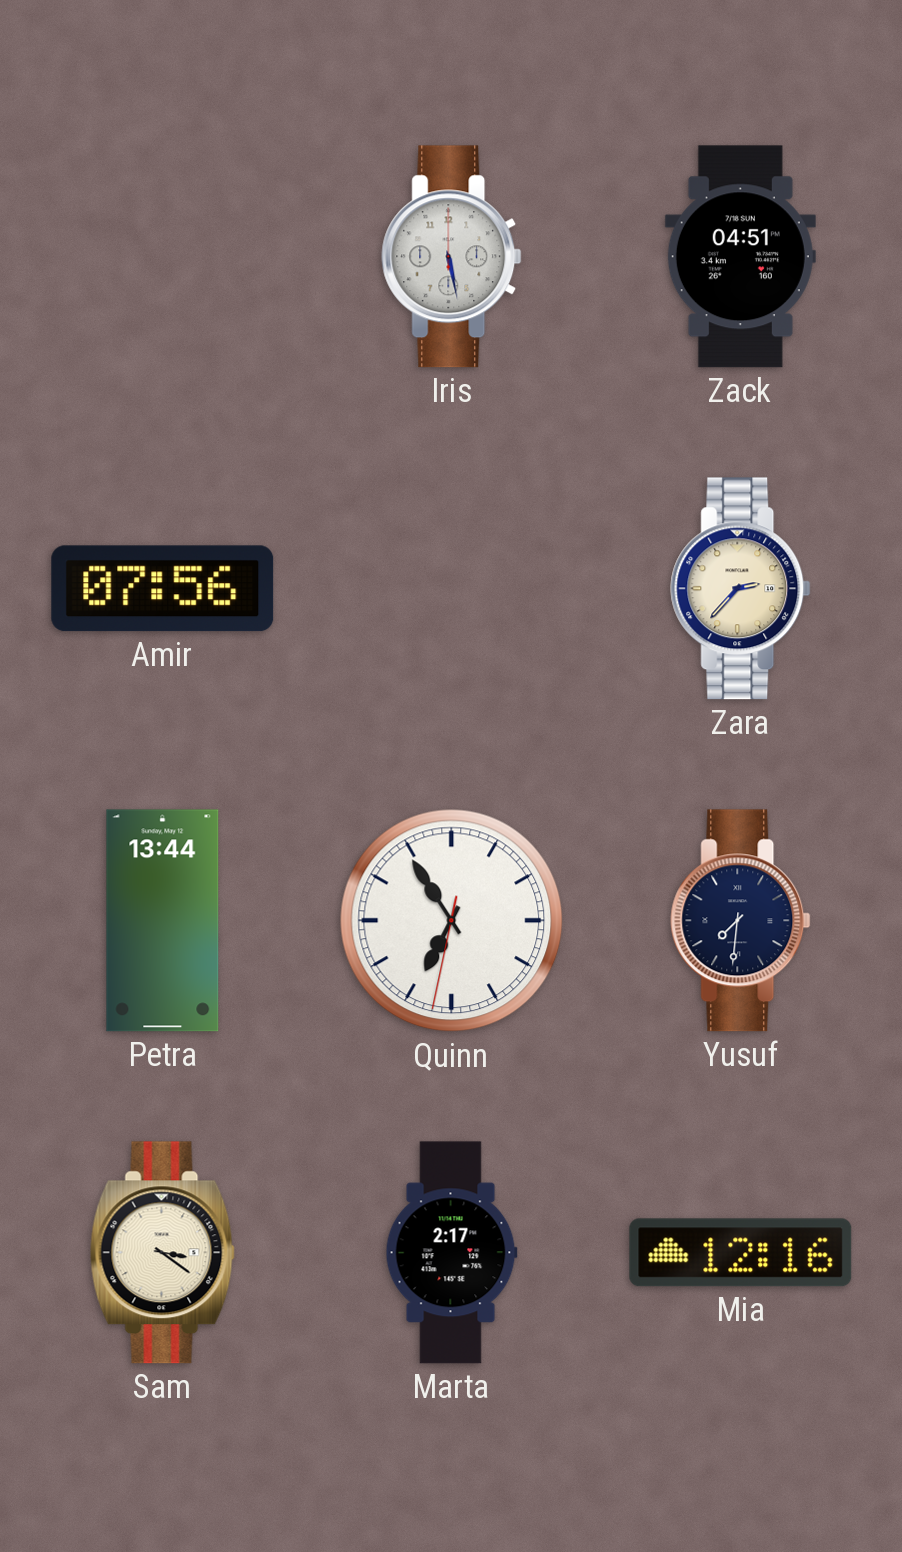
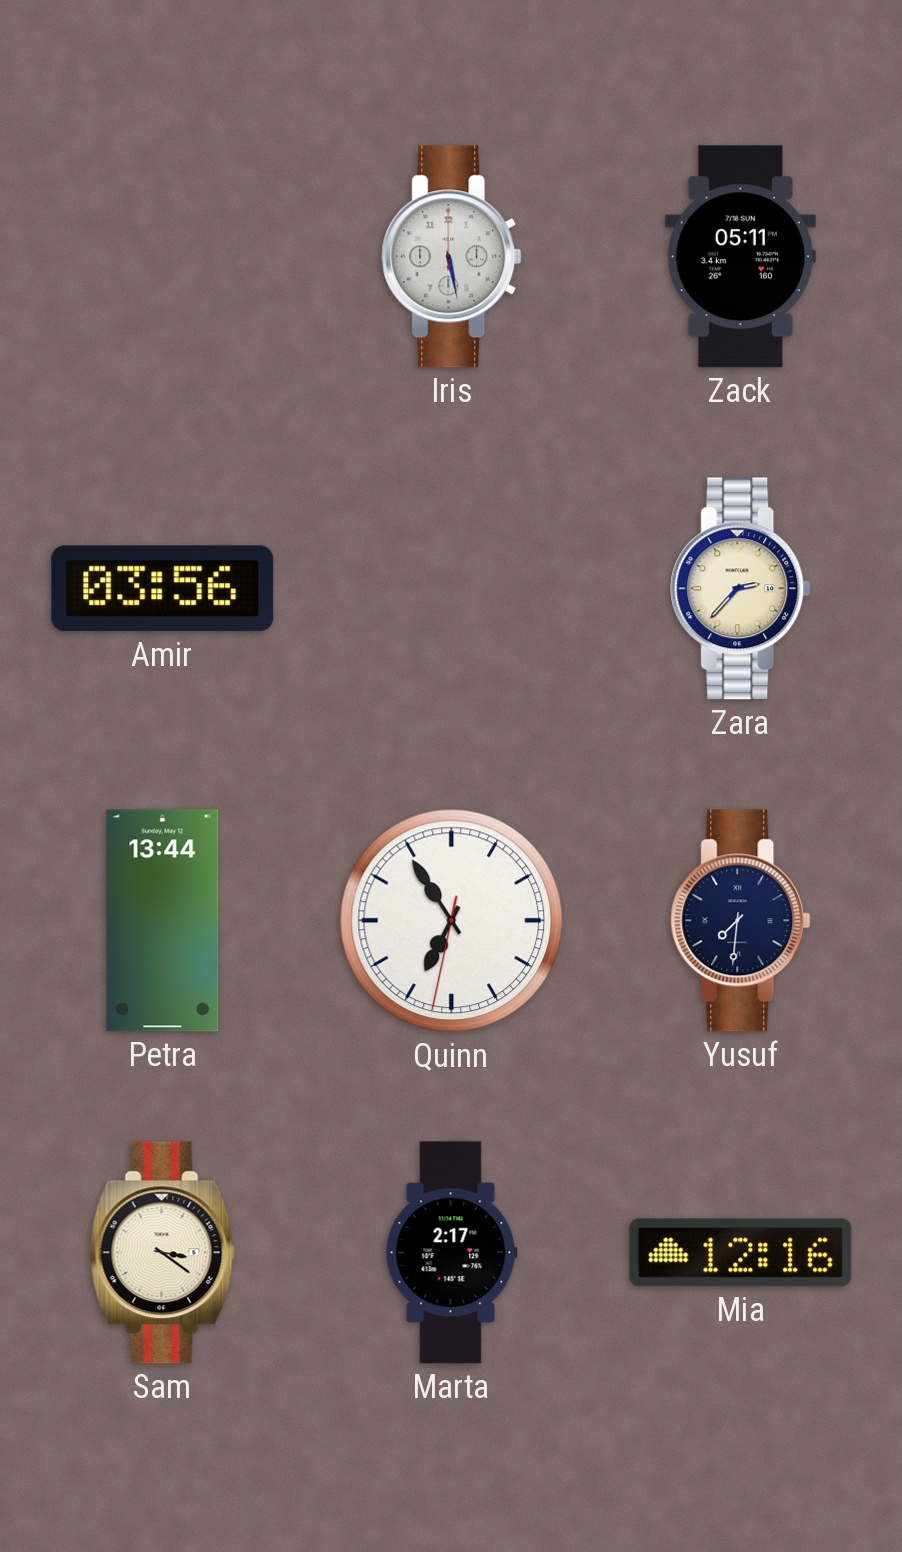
Zack: 04:51 -> 05:11
Amir: 07:56 -> 03:56
